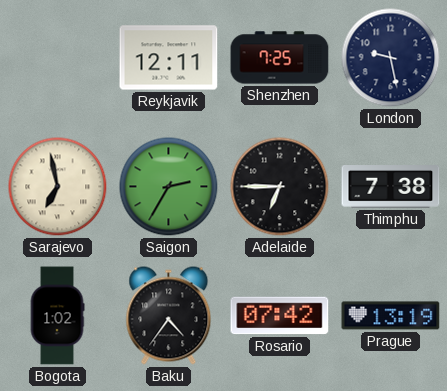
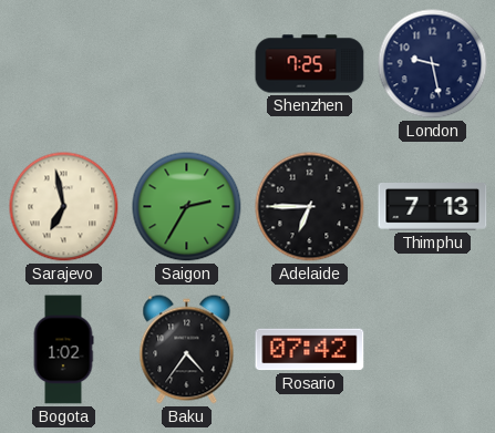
Reykjavik: 12:11 -> none
Thimphu: 7:38 -> 7:13
Prague: 13:19 -> none
